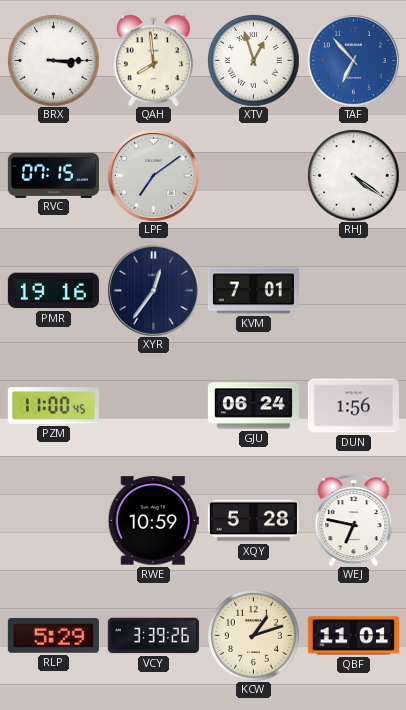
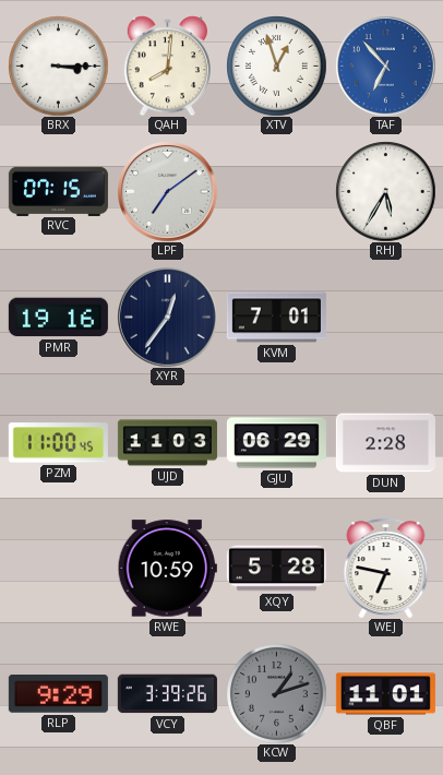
QAH: 7:59 -> 8:01
RHJ: 4:21 -> 5:35
UJD: none -> 11:03
GJU: 06:24 -> 06:29
DUN: 1:56 -> 2:28
RLP: 5:29 -> 9:29
KCW dial: cream -> grey
